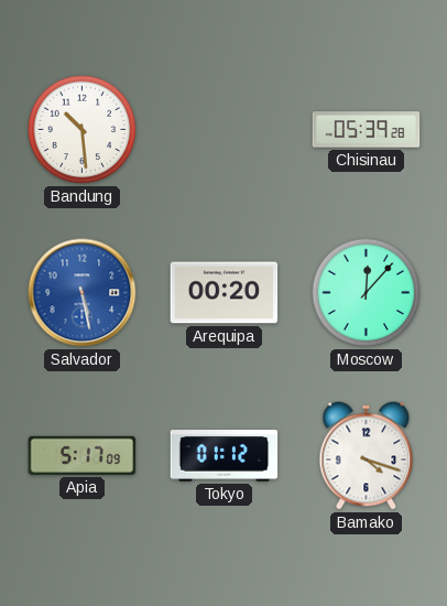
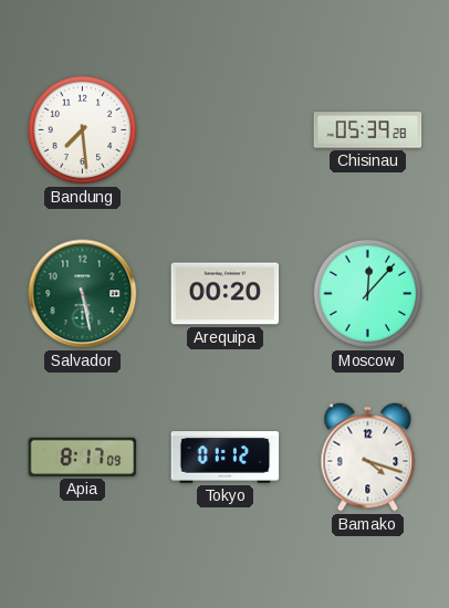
Bandung: 10:29 -> 7:29
Salvador dial: blue -> green
Apia: 5:17 -> 8:17
